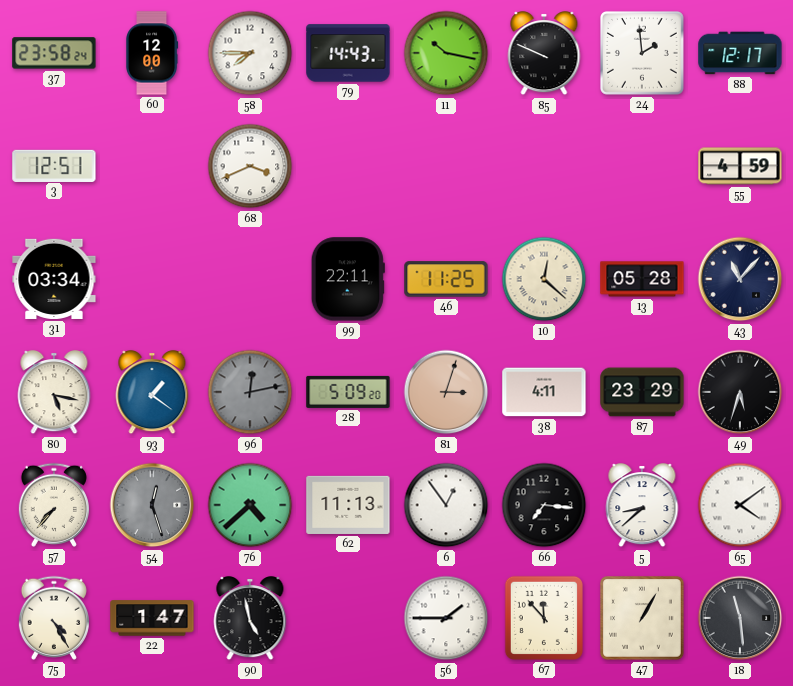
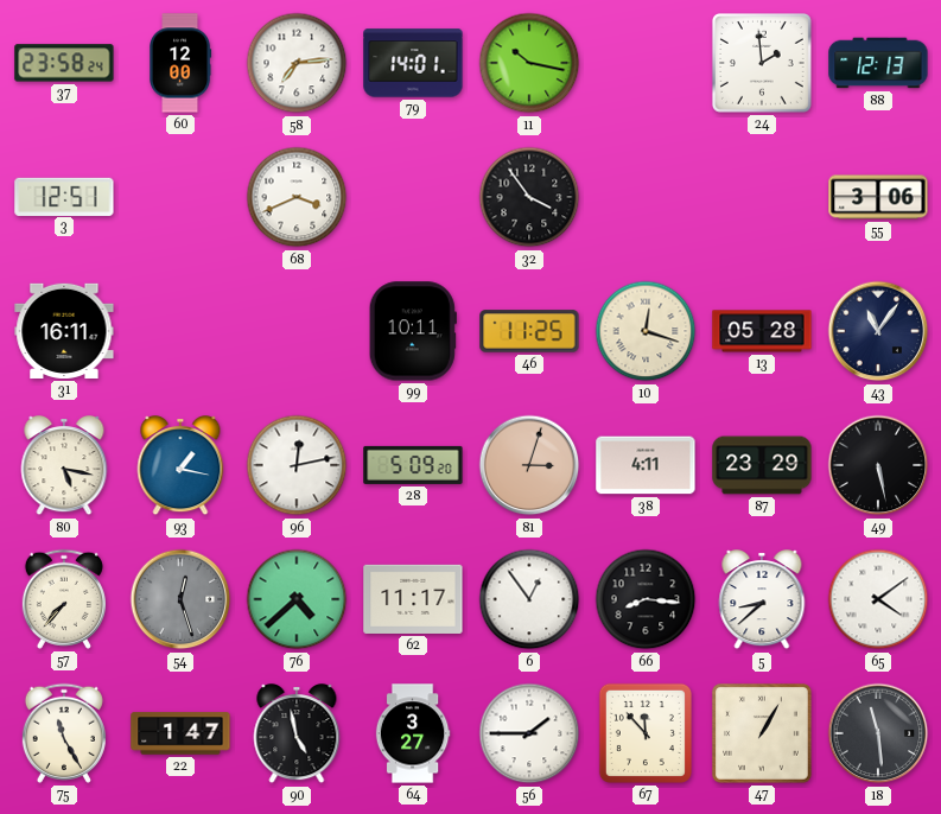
58: 7:45 -> 7:14
79: 14:43 -> 14:01
85: 9:49 -> none
88: 12:17 -> 12:13
32: none -> 3:54
55: 4:59 -> 3:06
31: 03:34 -> 16:11
99: 22:11 -> 10:11
10: 12:22 -> 12:18
43: 11:07 -> 11:06
93: 1:21 -> 1:17
96 dial: grey -> white
49: 5:33 -> 5:28
62: 11:13 -> 11:17
66: 7:16 -> 8:16
75: 4:25 -> 11:25
64: none -> 3:27
